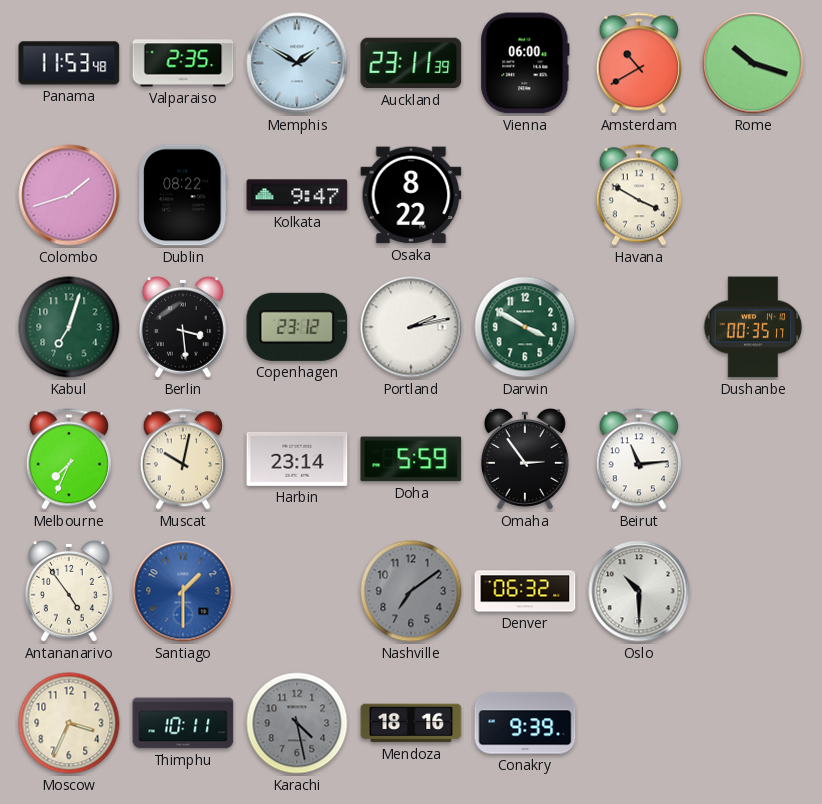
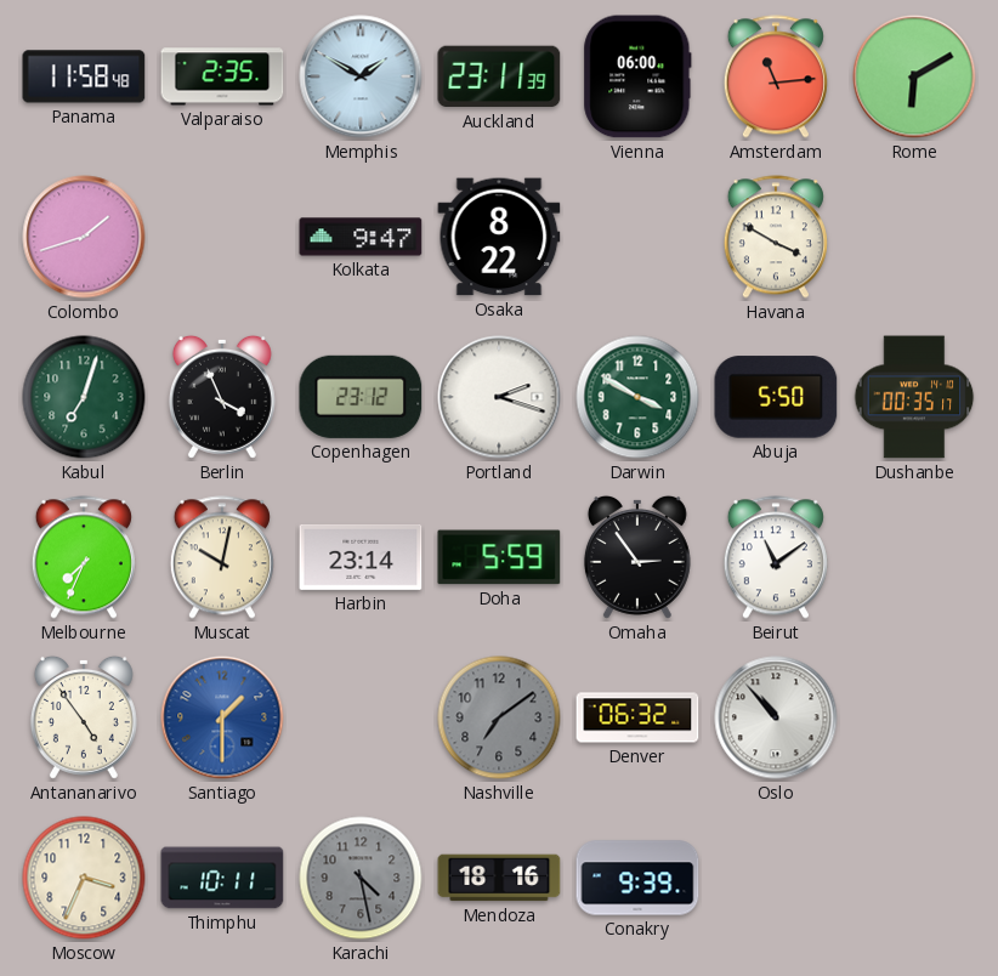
Panama: 11:53 -> 11:58
Amsterdam: 10:40 -> 11:14
Rome: 10:18 -> 6:10
Dublin: 08:22 -> none
Berlin: 3:29 -> 3:56
Portland: 2:13 -> 2:18
Abuja: none -> 5:50
Beirut: 11:14 -> 11:09
Oslo: 10:30 -> 10:53
